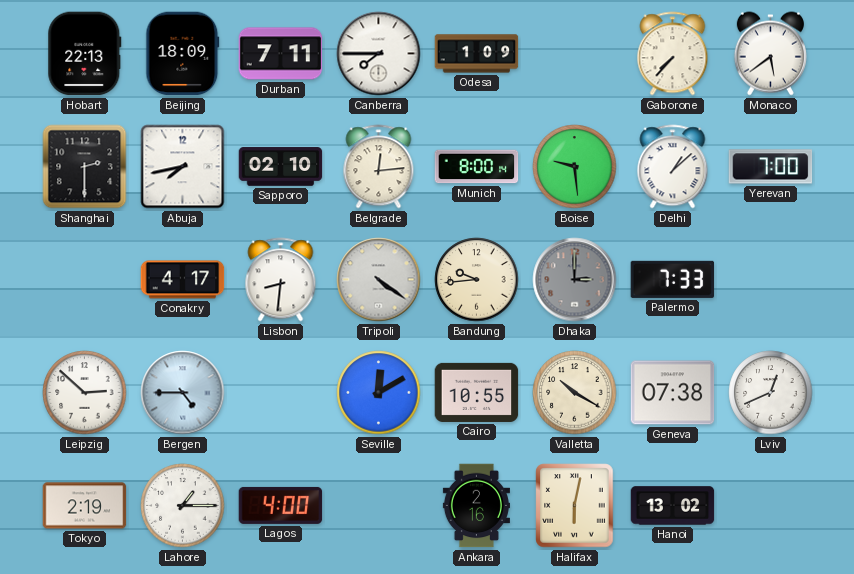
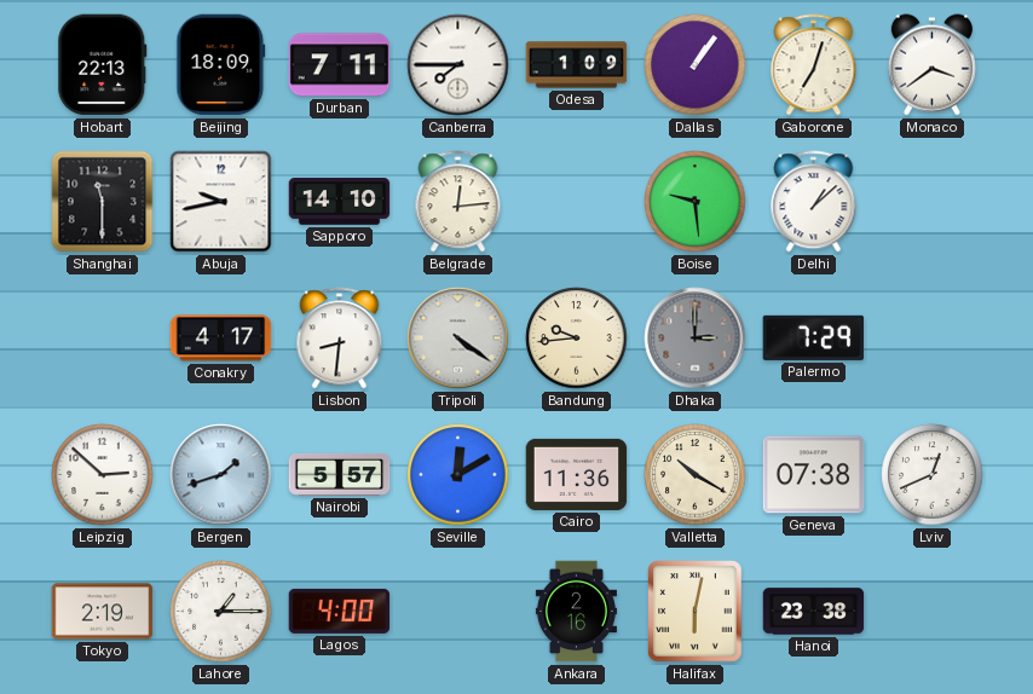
Dallas: none -> 1:06
Gaborone: 7:37 -> 7:03
Monaco: 5:39 -> 3:39
Shanghai: 2:30 -> 11:30
Abuja: 7:43 -> 9:43
Sapporo: 02:10 -> 14:10
Munich: 8:00 -> none
Yerevan: 7:00 -> none
Palermo: 7:33 -> 7:29
Bergen: 4:45 -> 1:42
Nairobi: none -> 5:57
Cairo: 10:55 -> 11:36
Hanoi: 13:02 -> 23:38
